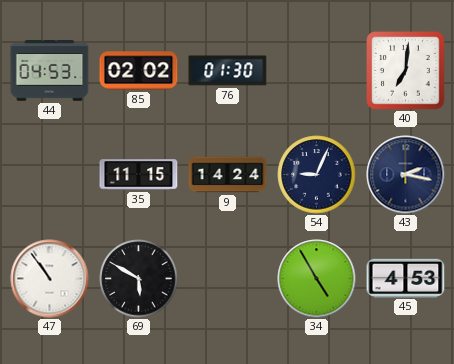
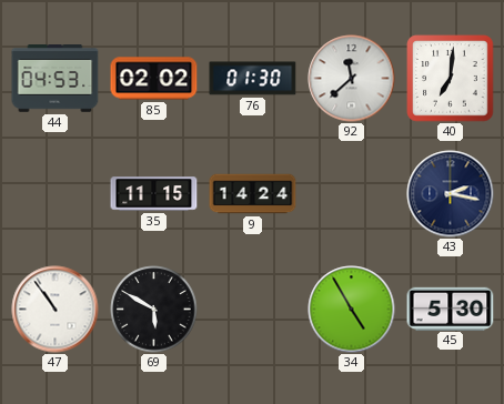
92: none -> 11:38
54: 9:04 -> none
45: 4:53 -> 5:30
